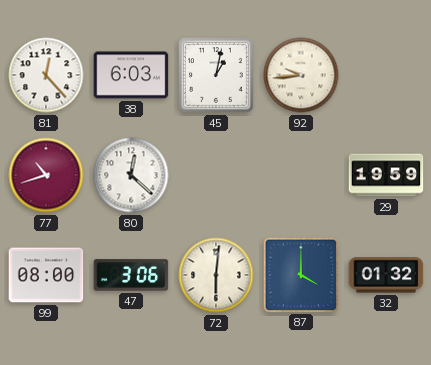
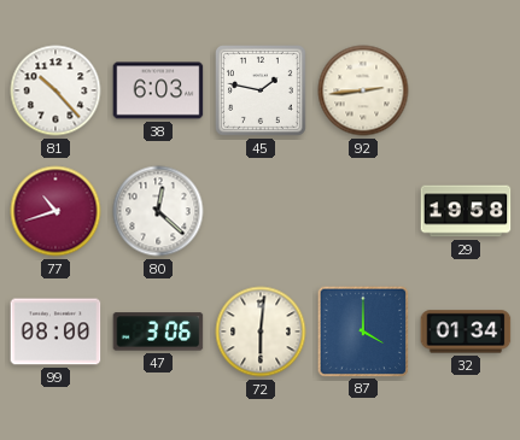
81: 12:23 -> 10:23
45: 1:02 -> 1:47
92: 9:44 -> 2:44
29: 19:59 -> 19:58
32: 01:32 -> 01:34
